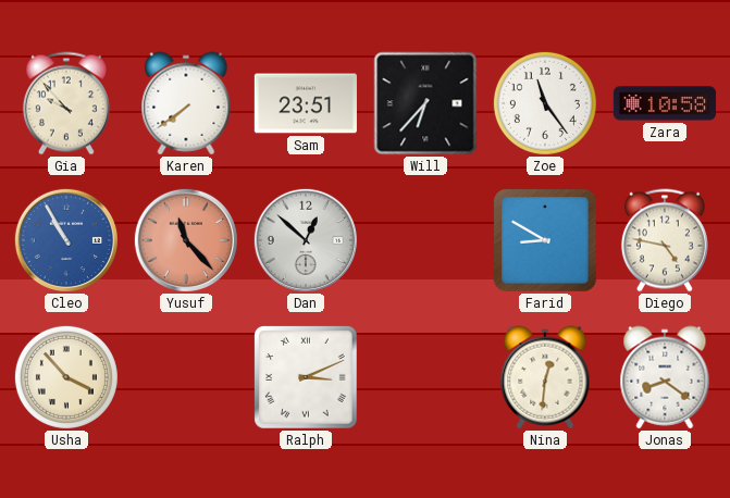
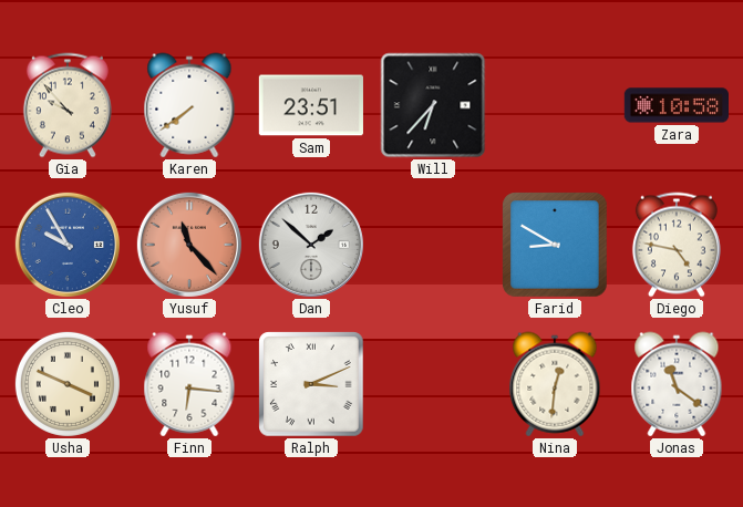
Zoe: 11:24 -> none
Cleo: 10:55 -> 9:55
Dan: 12:52 -> 1:52
Usha: 3:53 -> 3:49
Finn: none -> 6:16
Jonas: 8:21 -> 11:21
